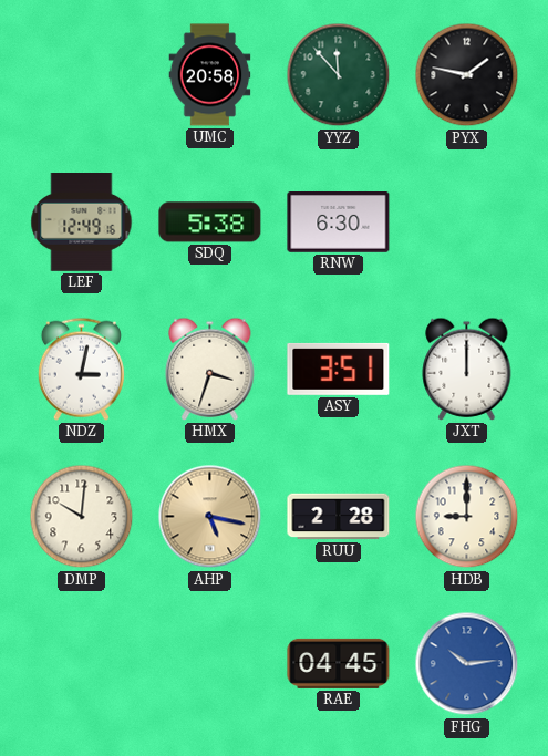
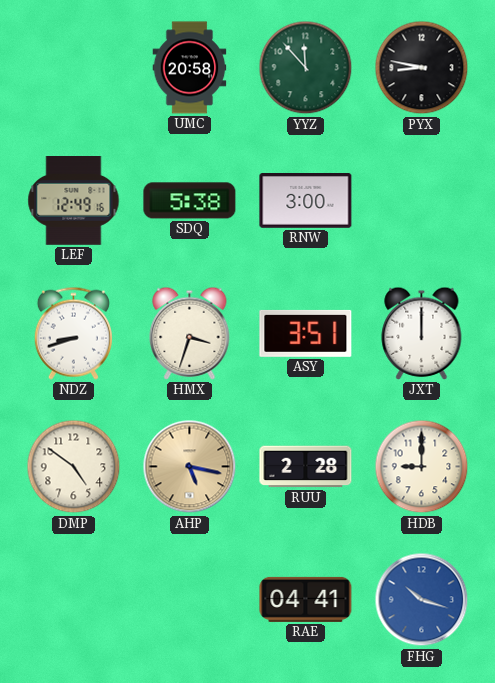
PYX: 1:47 -> 8:47
RNW: 6:30 -> 3:00
NDZ: 3:02 -> 8:42
DMP: 10:01 -> 4:51
RAE: 04:45 -> 04:41
FHG: 10:14 -> 10:18
